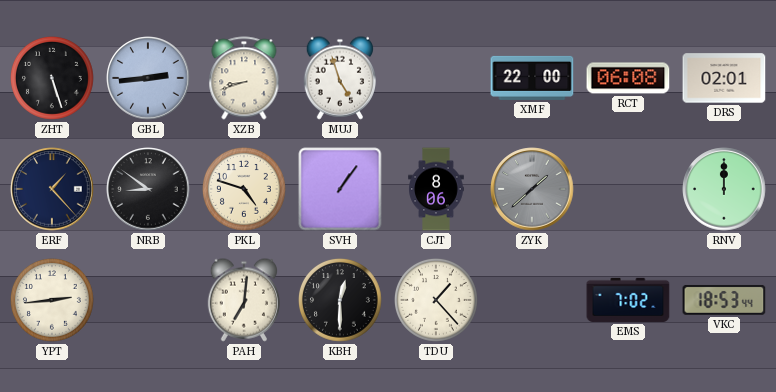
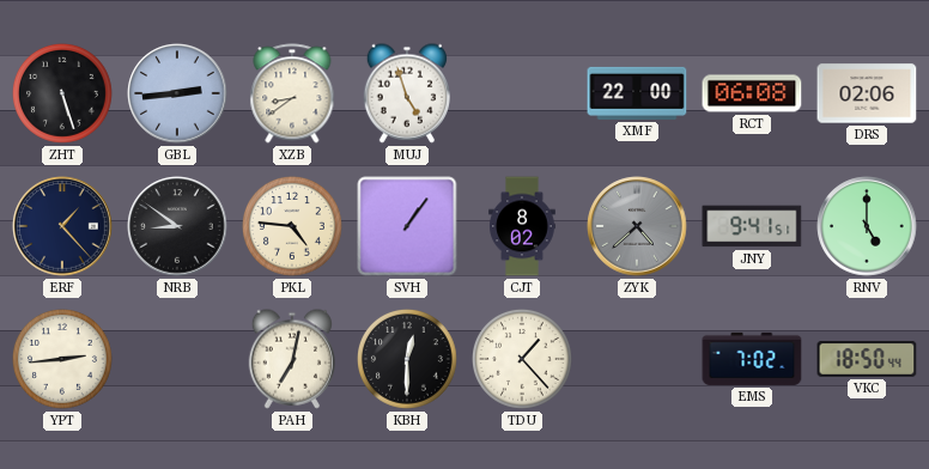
XZB: 8:42 -> 8:39
DRS: 02:01 -> 02:06
PKL: 4:48 -> 4:46
CJT: 8:06 -> 8:02
ZYK: 1:38 -> 4:38
JNY: none -> 9:41
RNV: 12:00 -> 5:00
PAH: 7:01 -> 7:02
VKC: 18:53 -> 18:50
